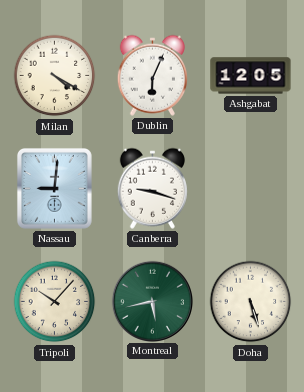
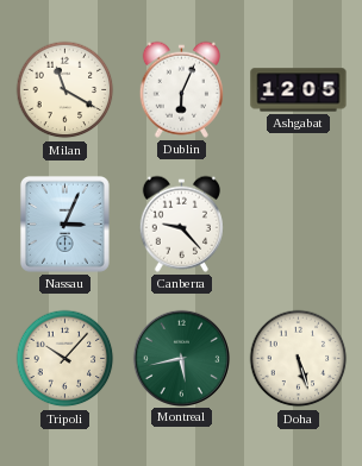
Milan: 4:20 -> 11:20
Nassau: 9:01 -> 3:04
Canberra: 9:18 -> 9:23
